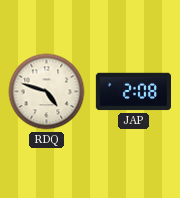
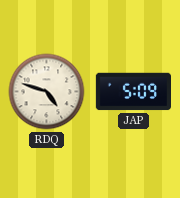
JAP: 2:08 -> 5:09
